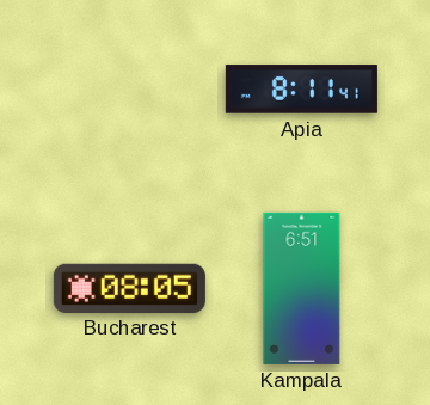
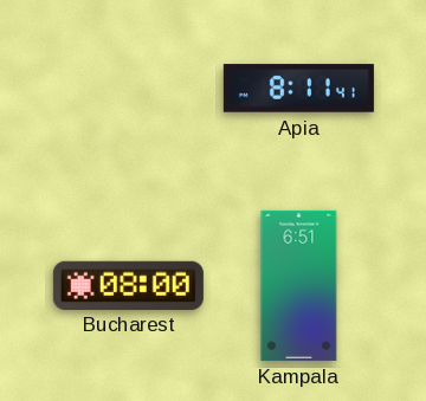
Bucharest: 08:05 -> 08:00
